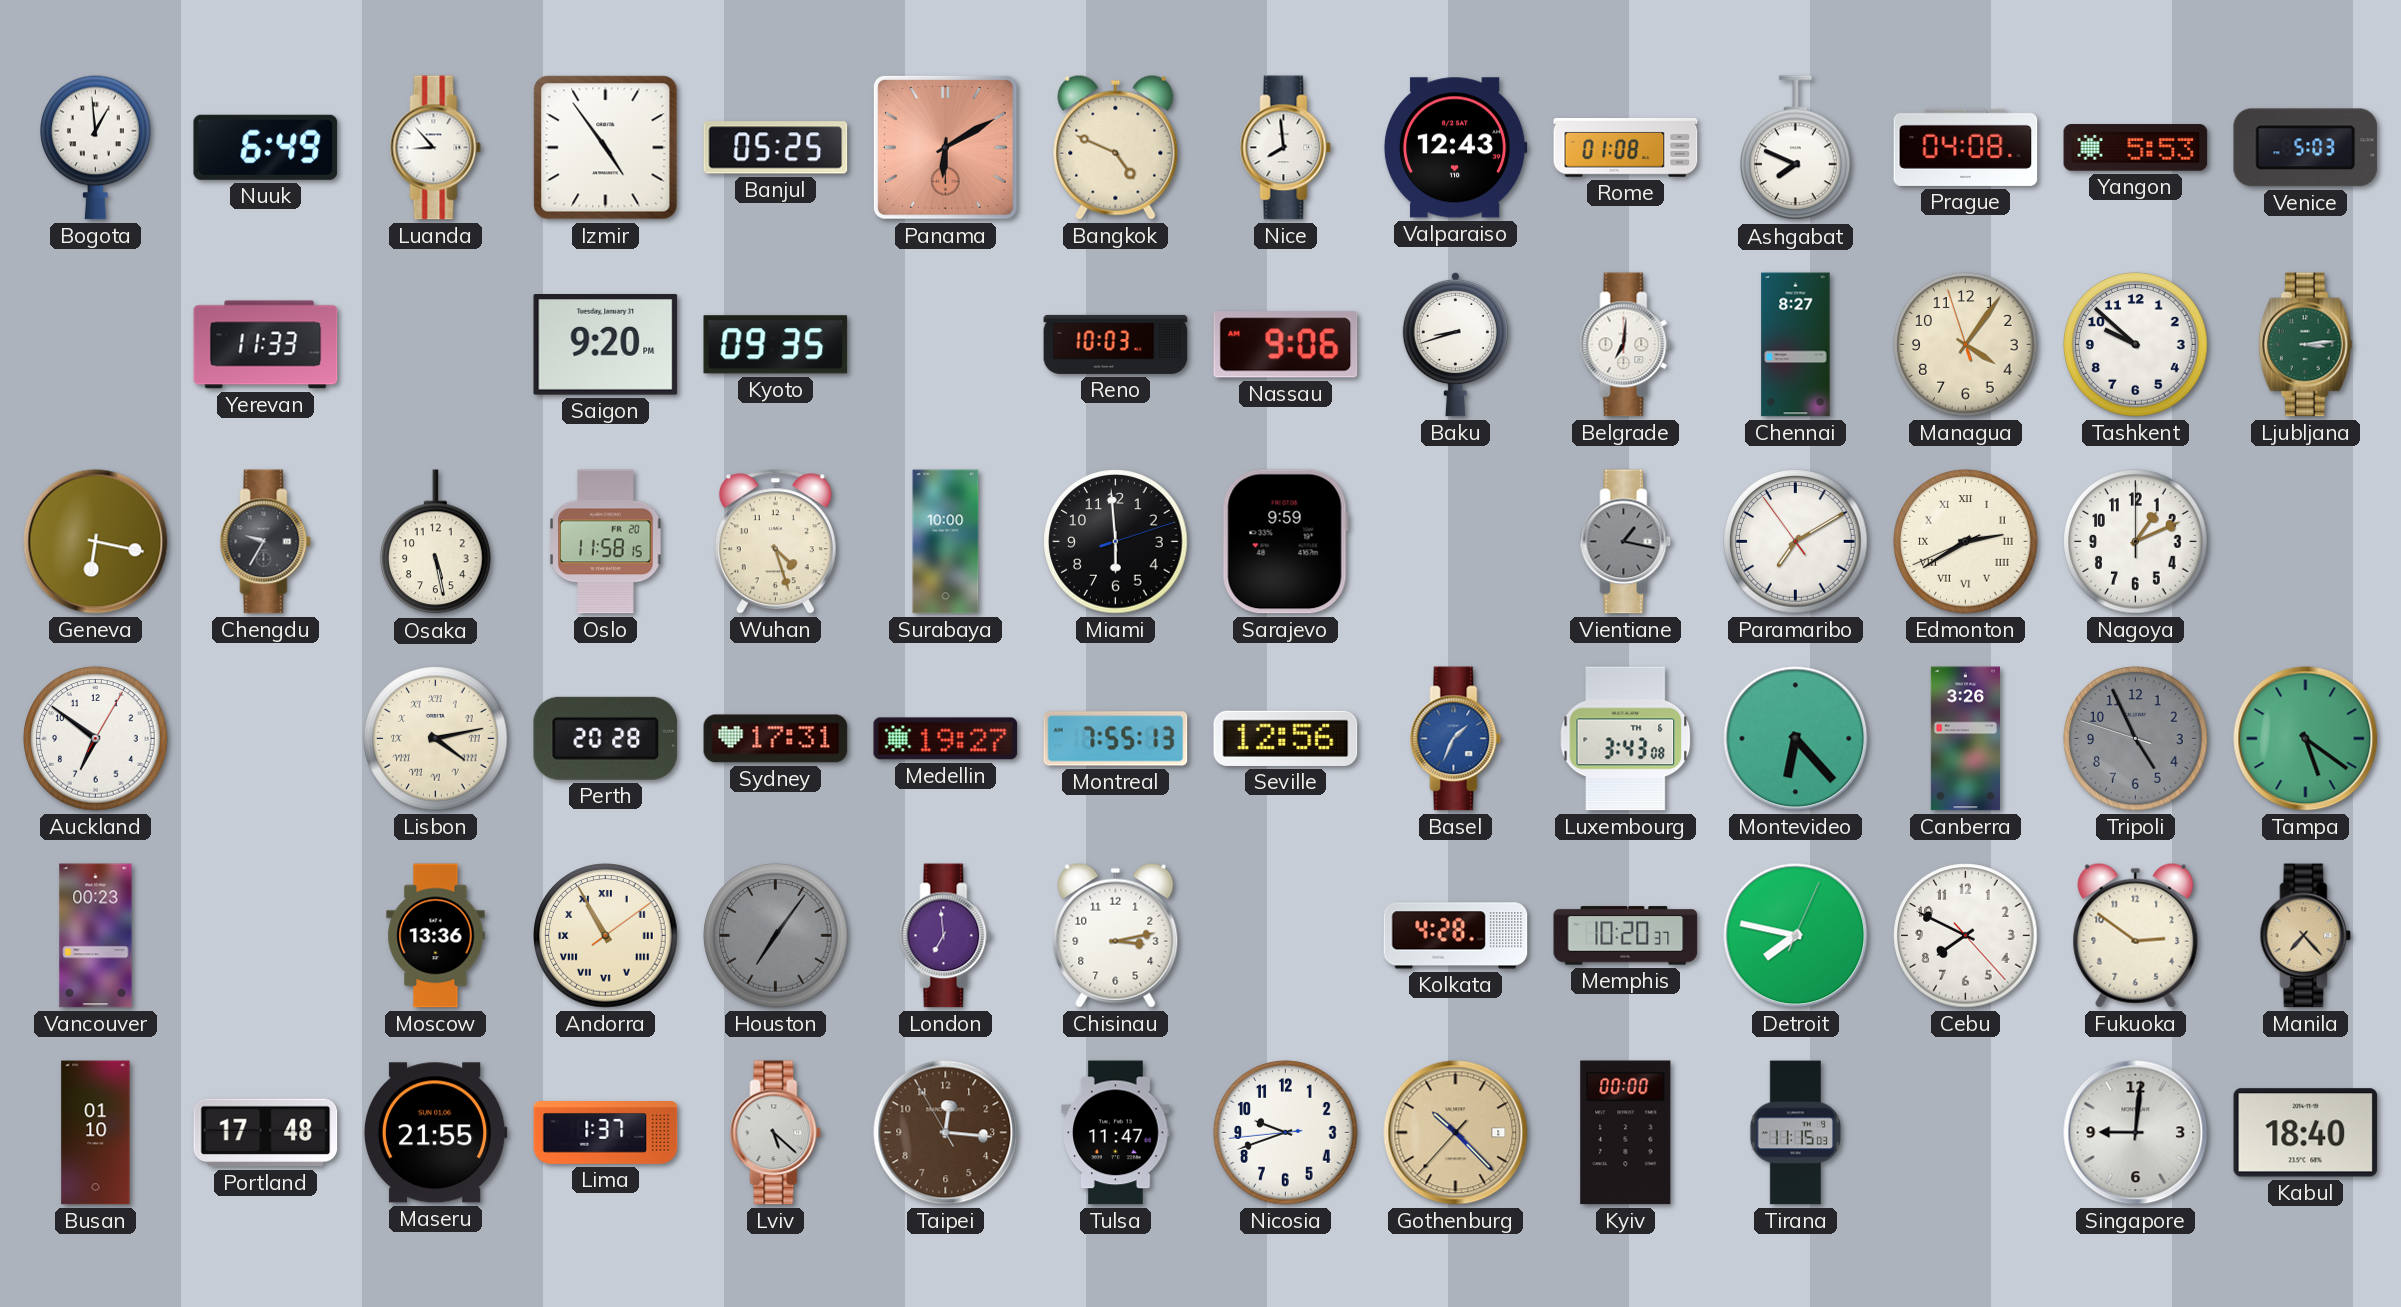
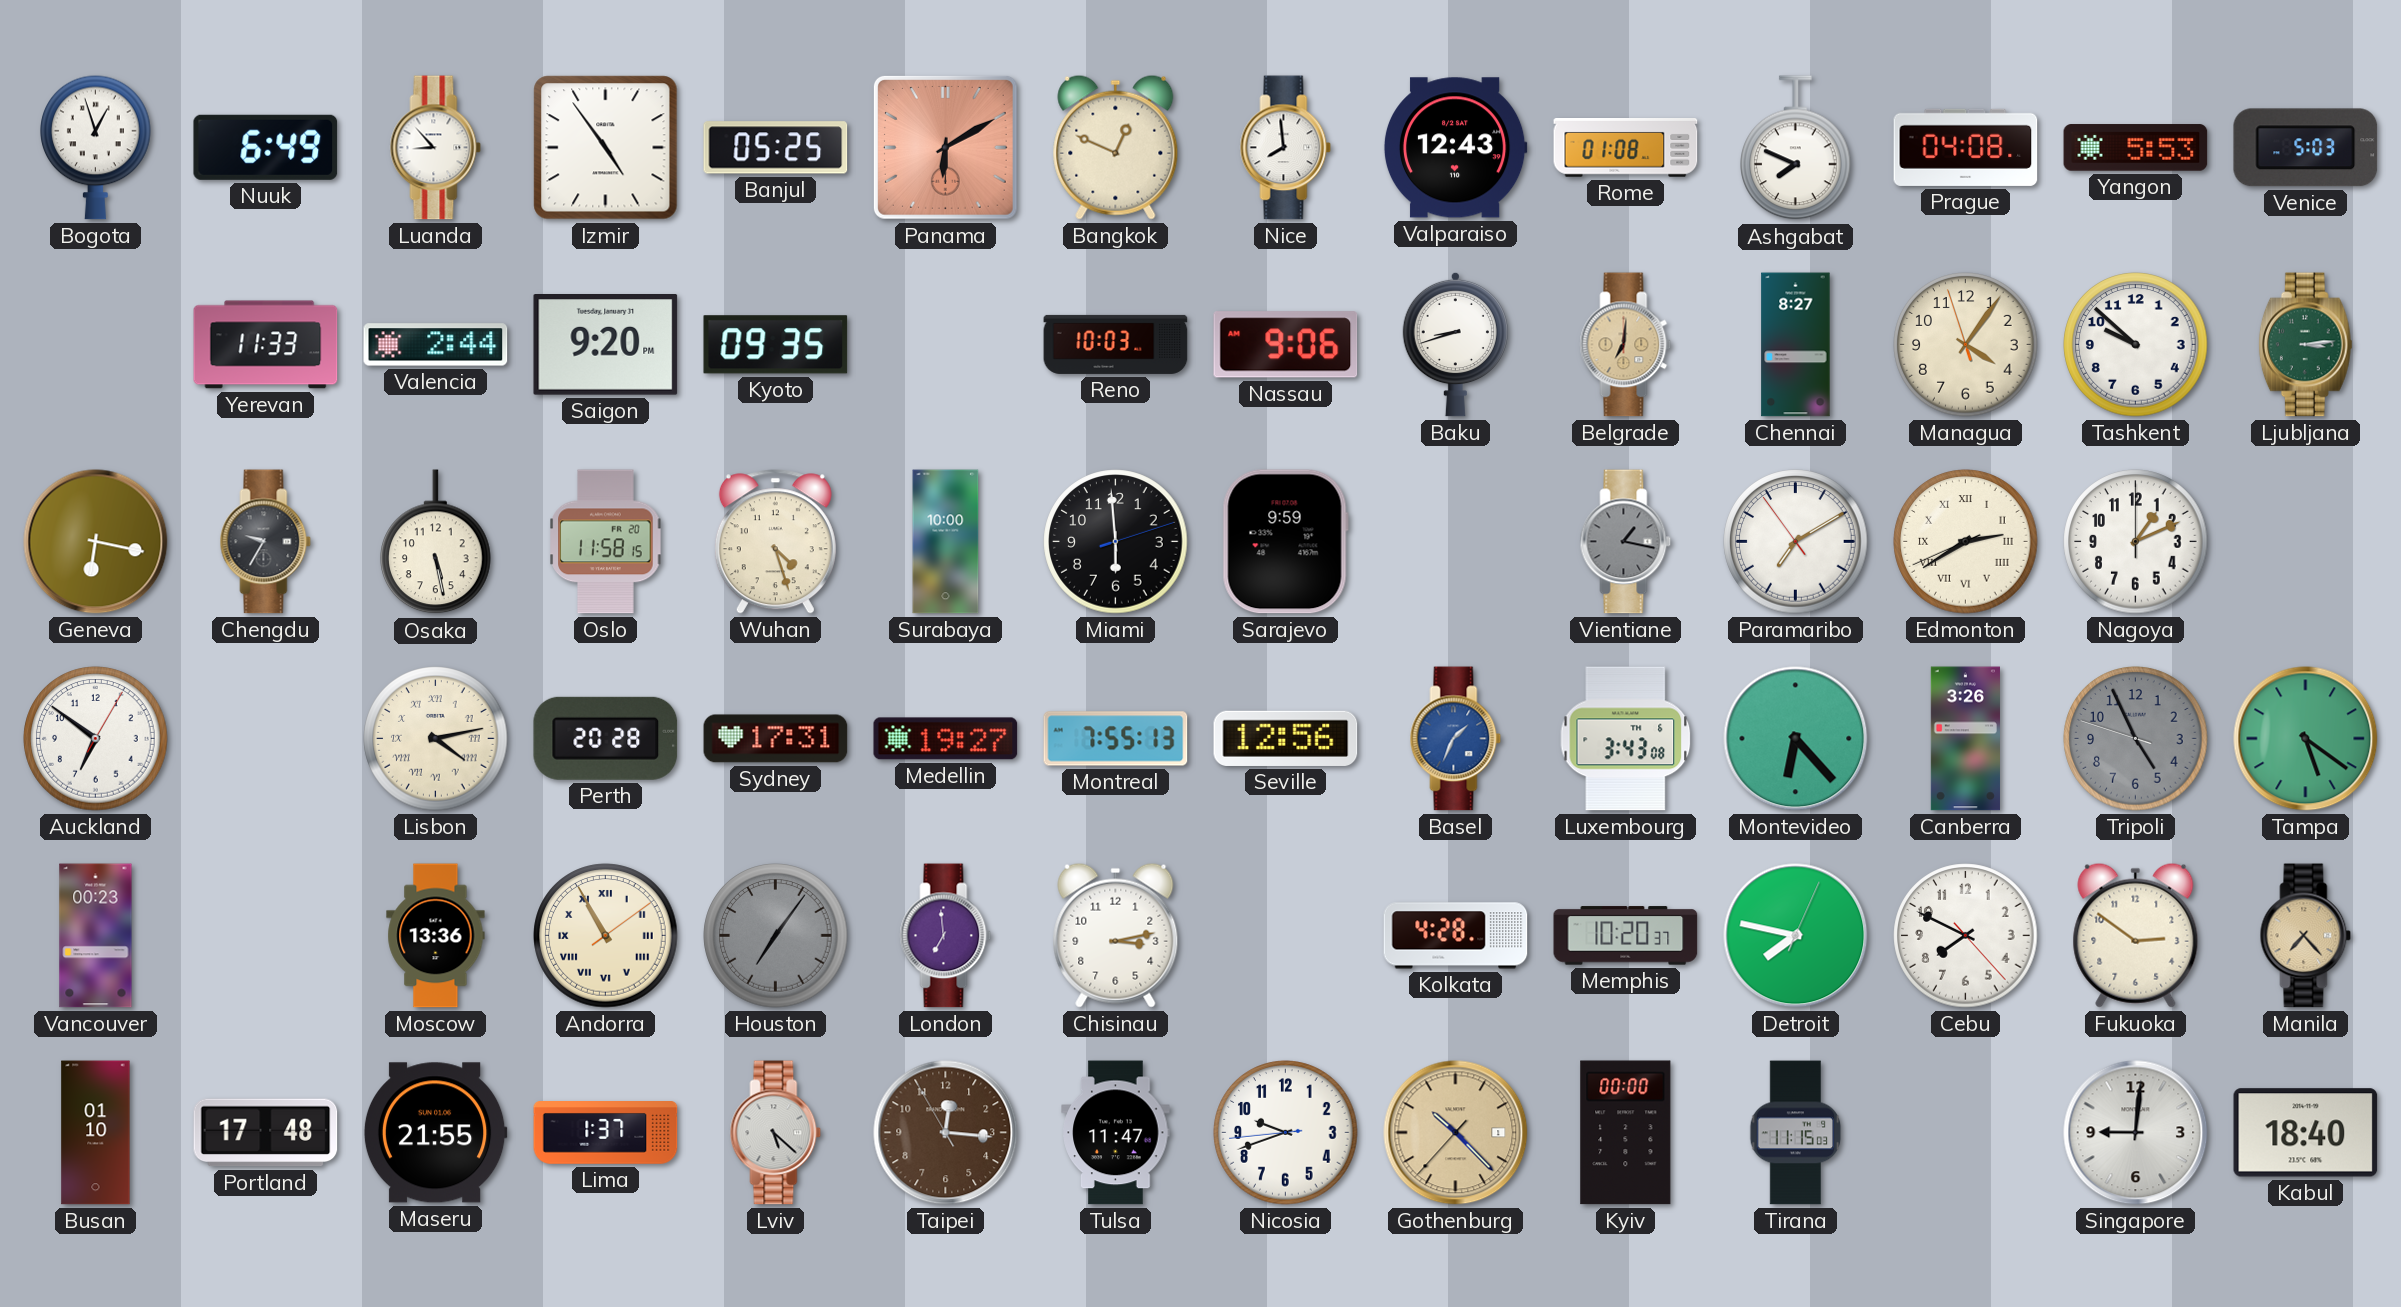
Bogota: 12:59 -> 12:57
Bangkok: 4:49 -> 12:49
Valencia: none -> 2:44
Belgrade dial: white -> champagne
